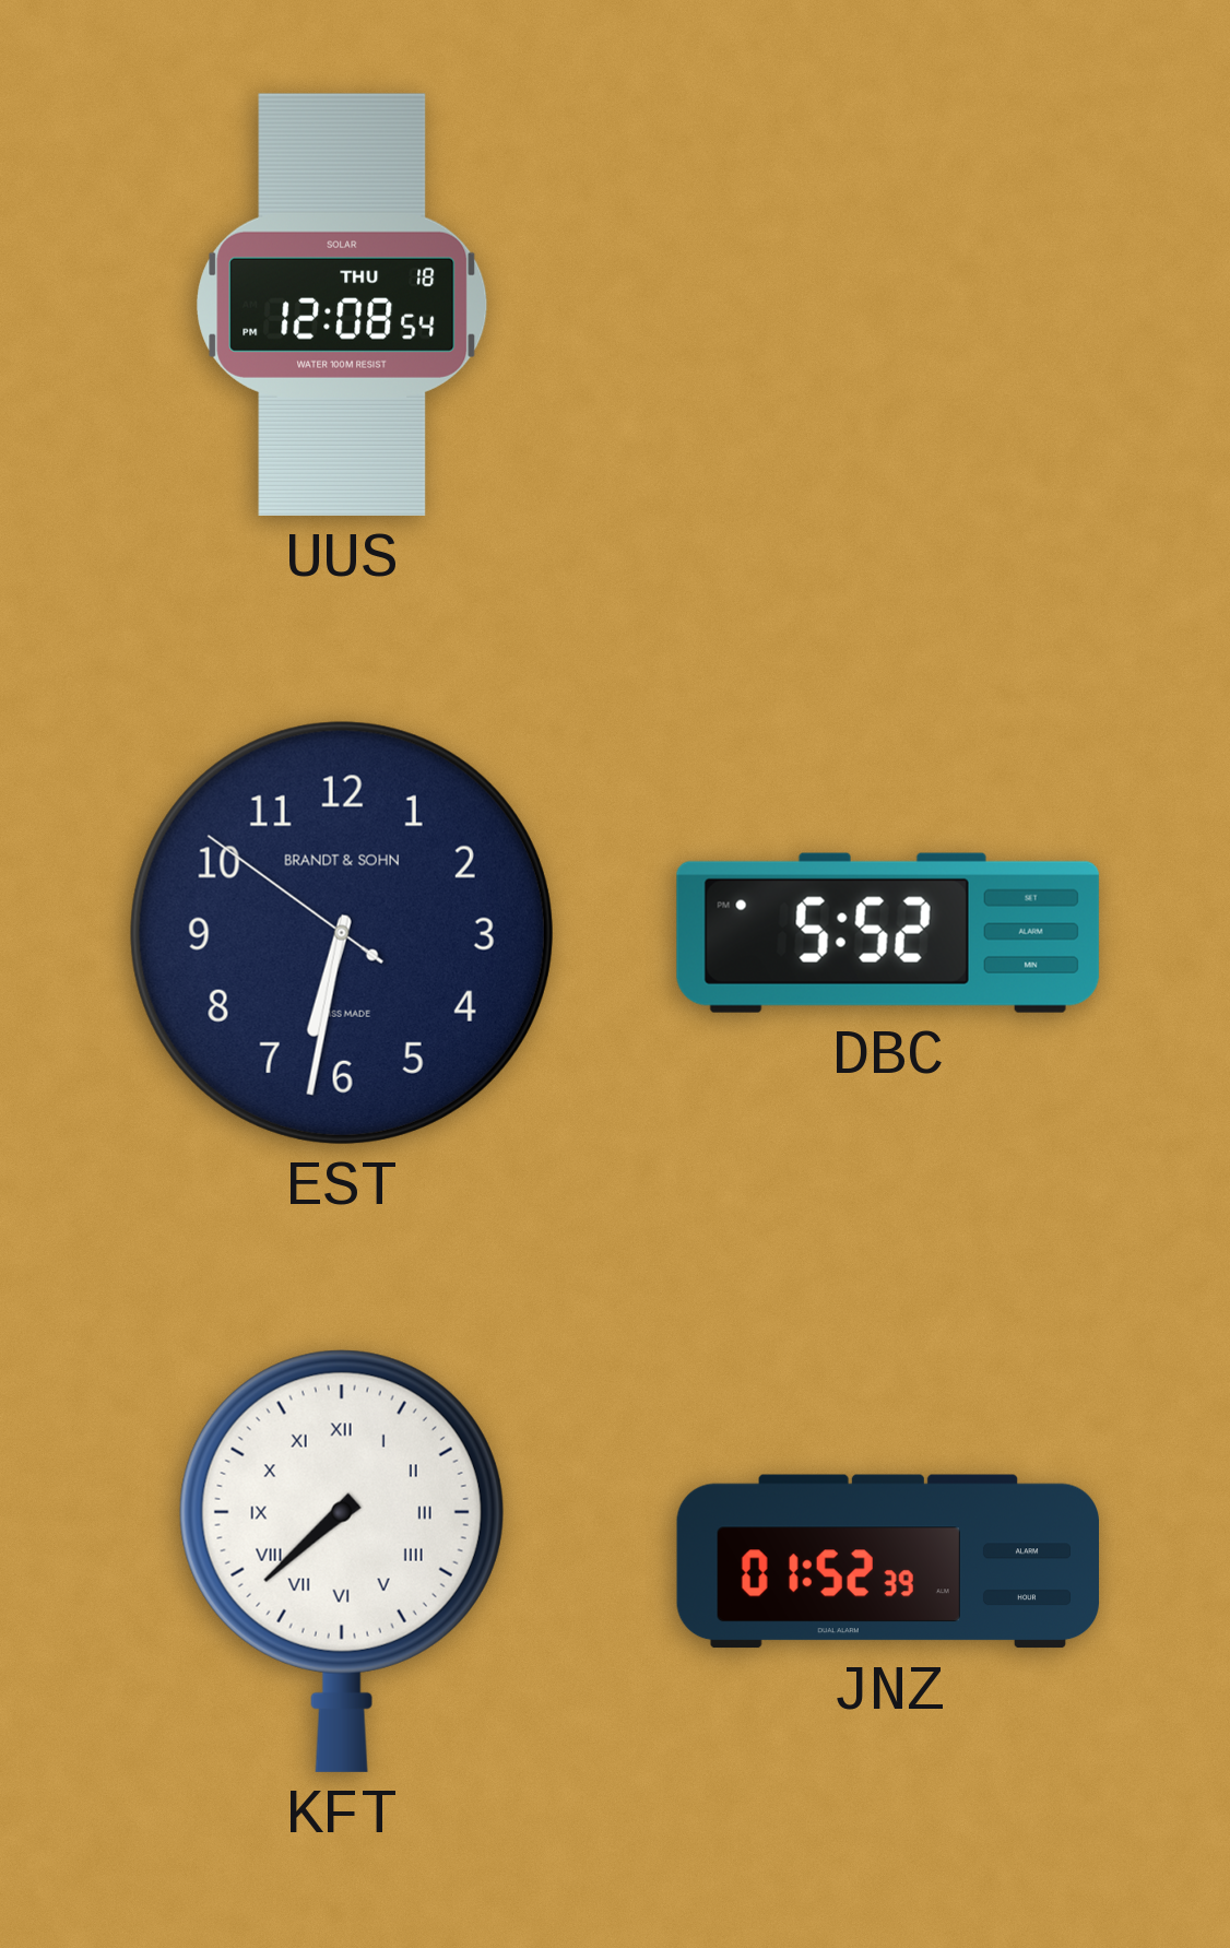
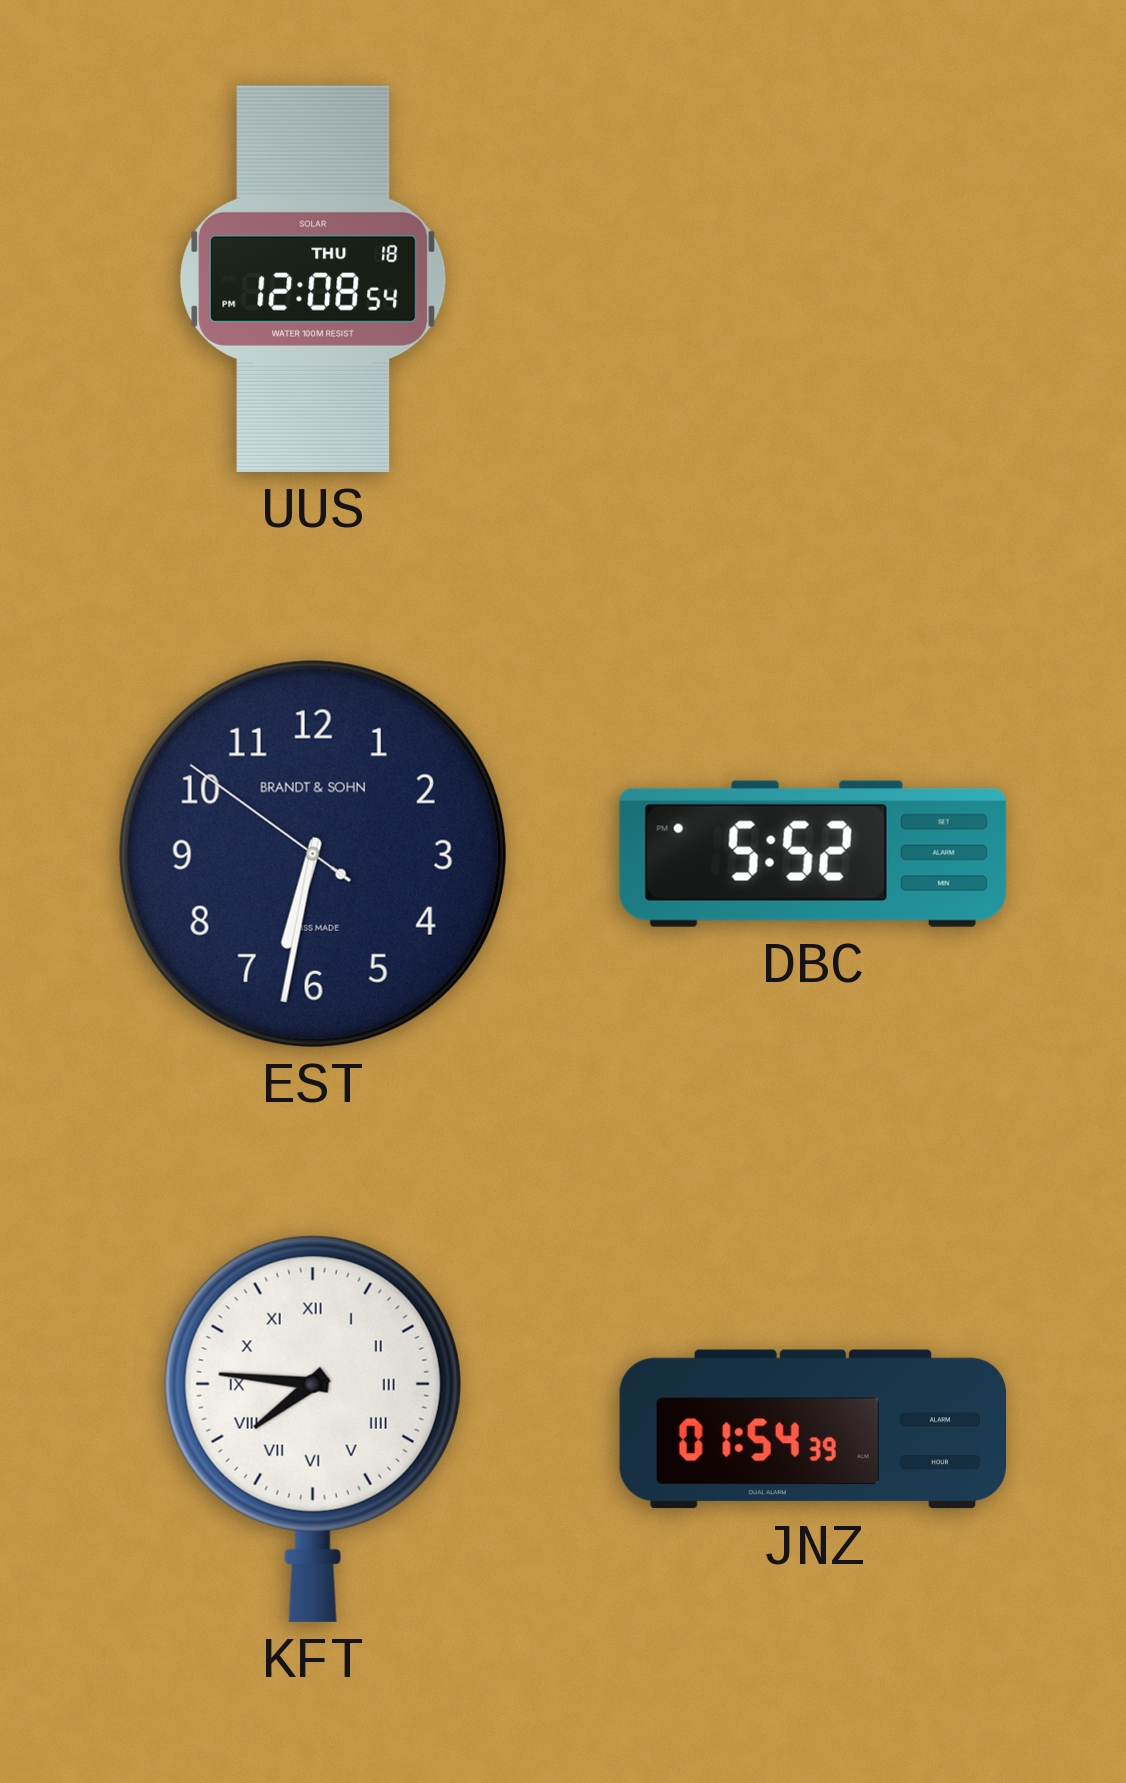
KFT: 7:38 -> 7:46
JNZ: 01:52 -> 01:54
